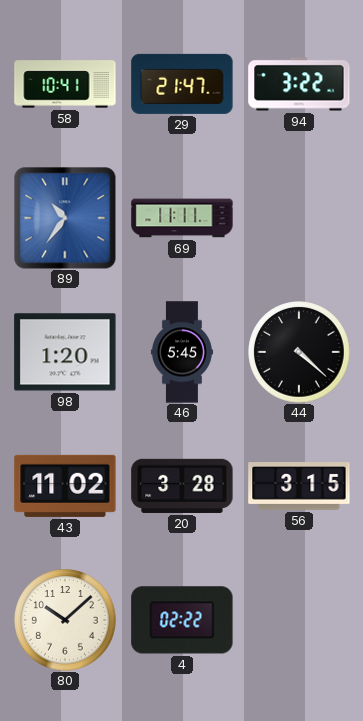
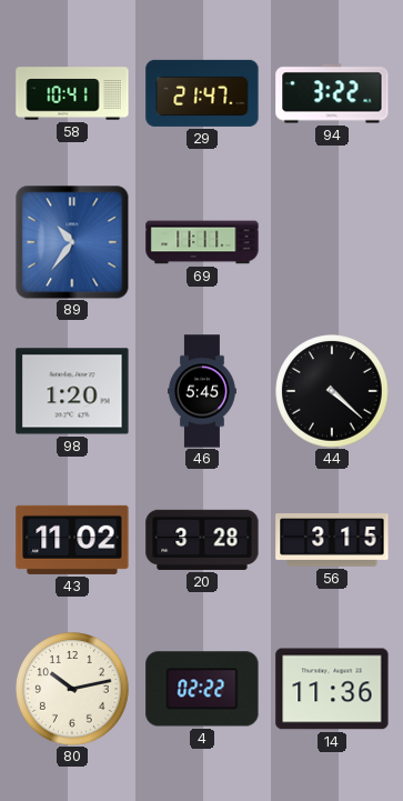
80: 10:08 -> 10:13
14: none -> 11:36
